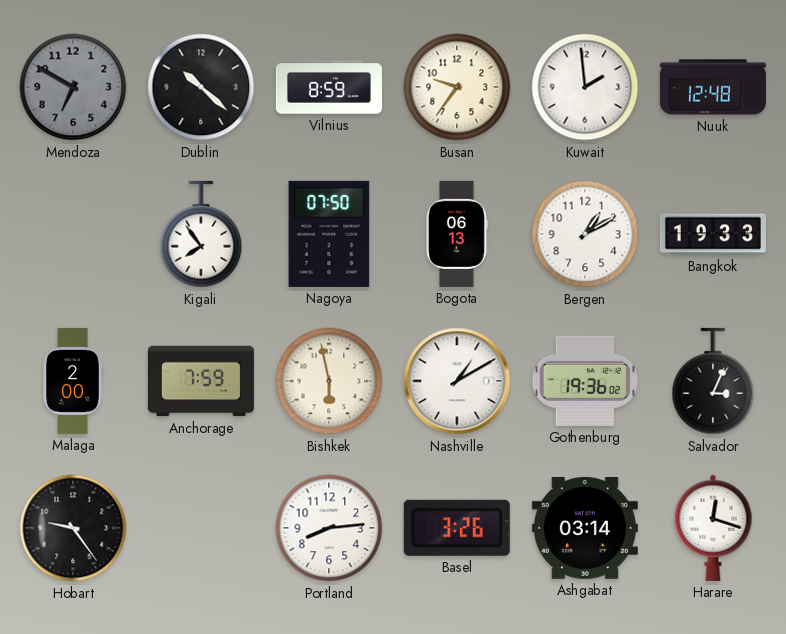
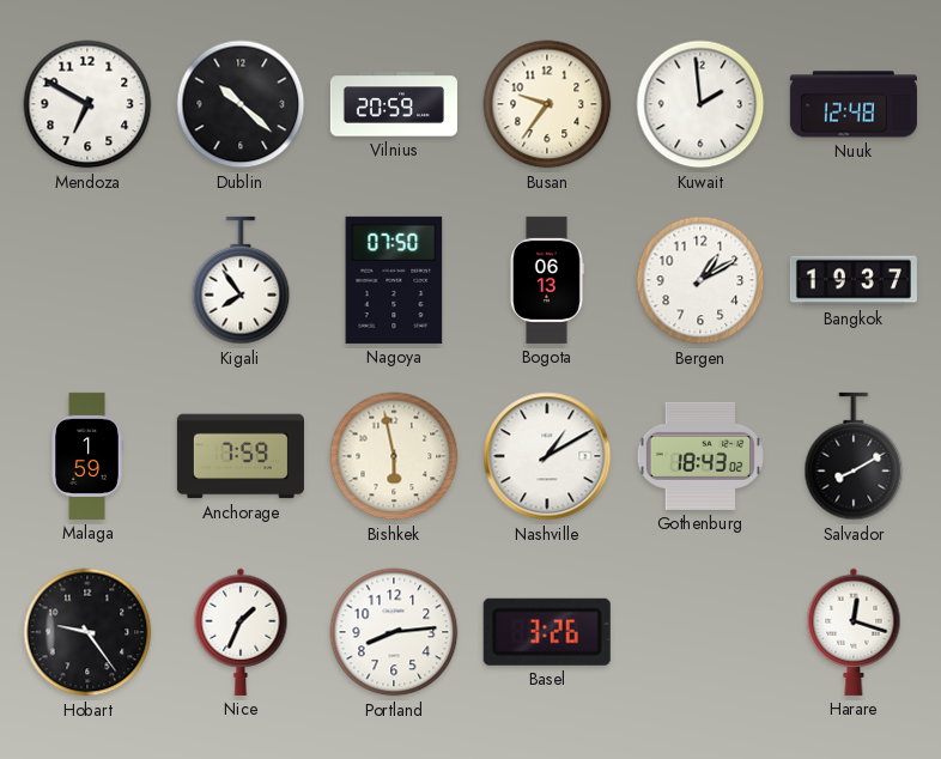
Mendoza dial: grey -> white
Vilnius: 8:59 -> 20:59
Bangkok: 19:33 -> 19:37
Malaga: 2:00 -> 1:59
Gothenburg: 19:36 -> 18:43
Salvador: 3:04 -> 8:10
Nice: none -> 1:34
Ashgabat: 03:14 -> none
